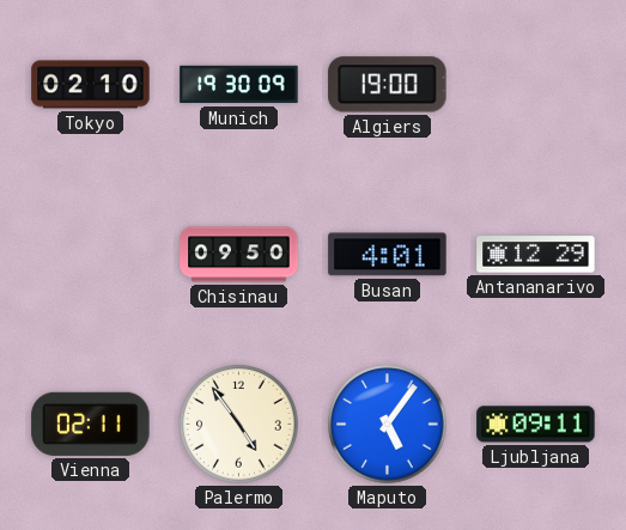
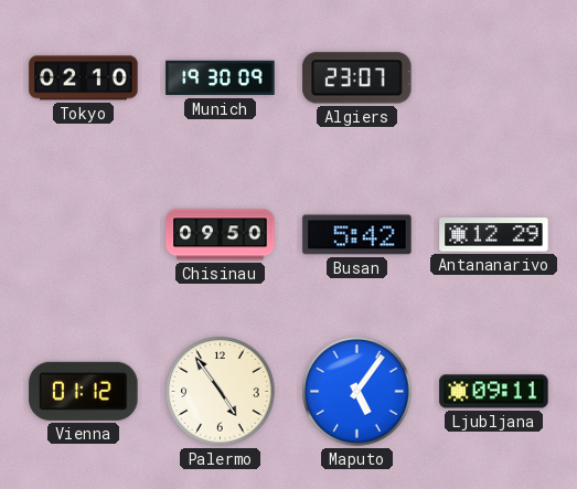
Algiers: 19:00 -> 23:07
Busan: 4:01 -> 5:42
Vienna: 02:11 -> 01:12
